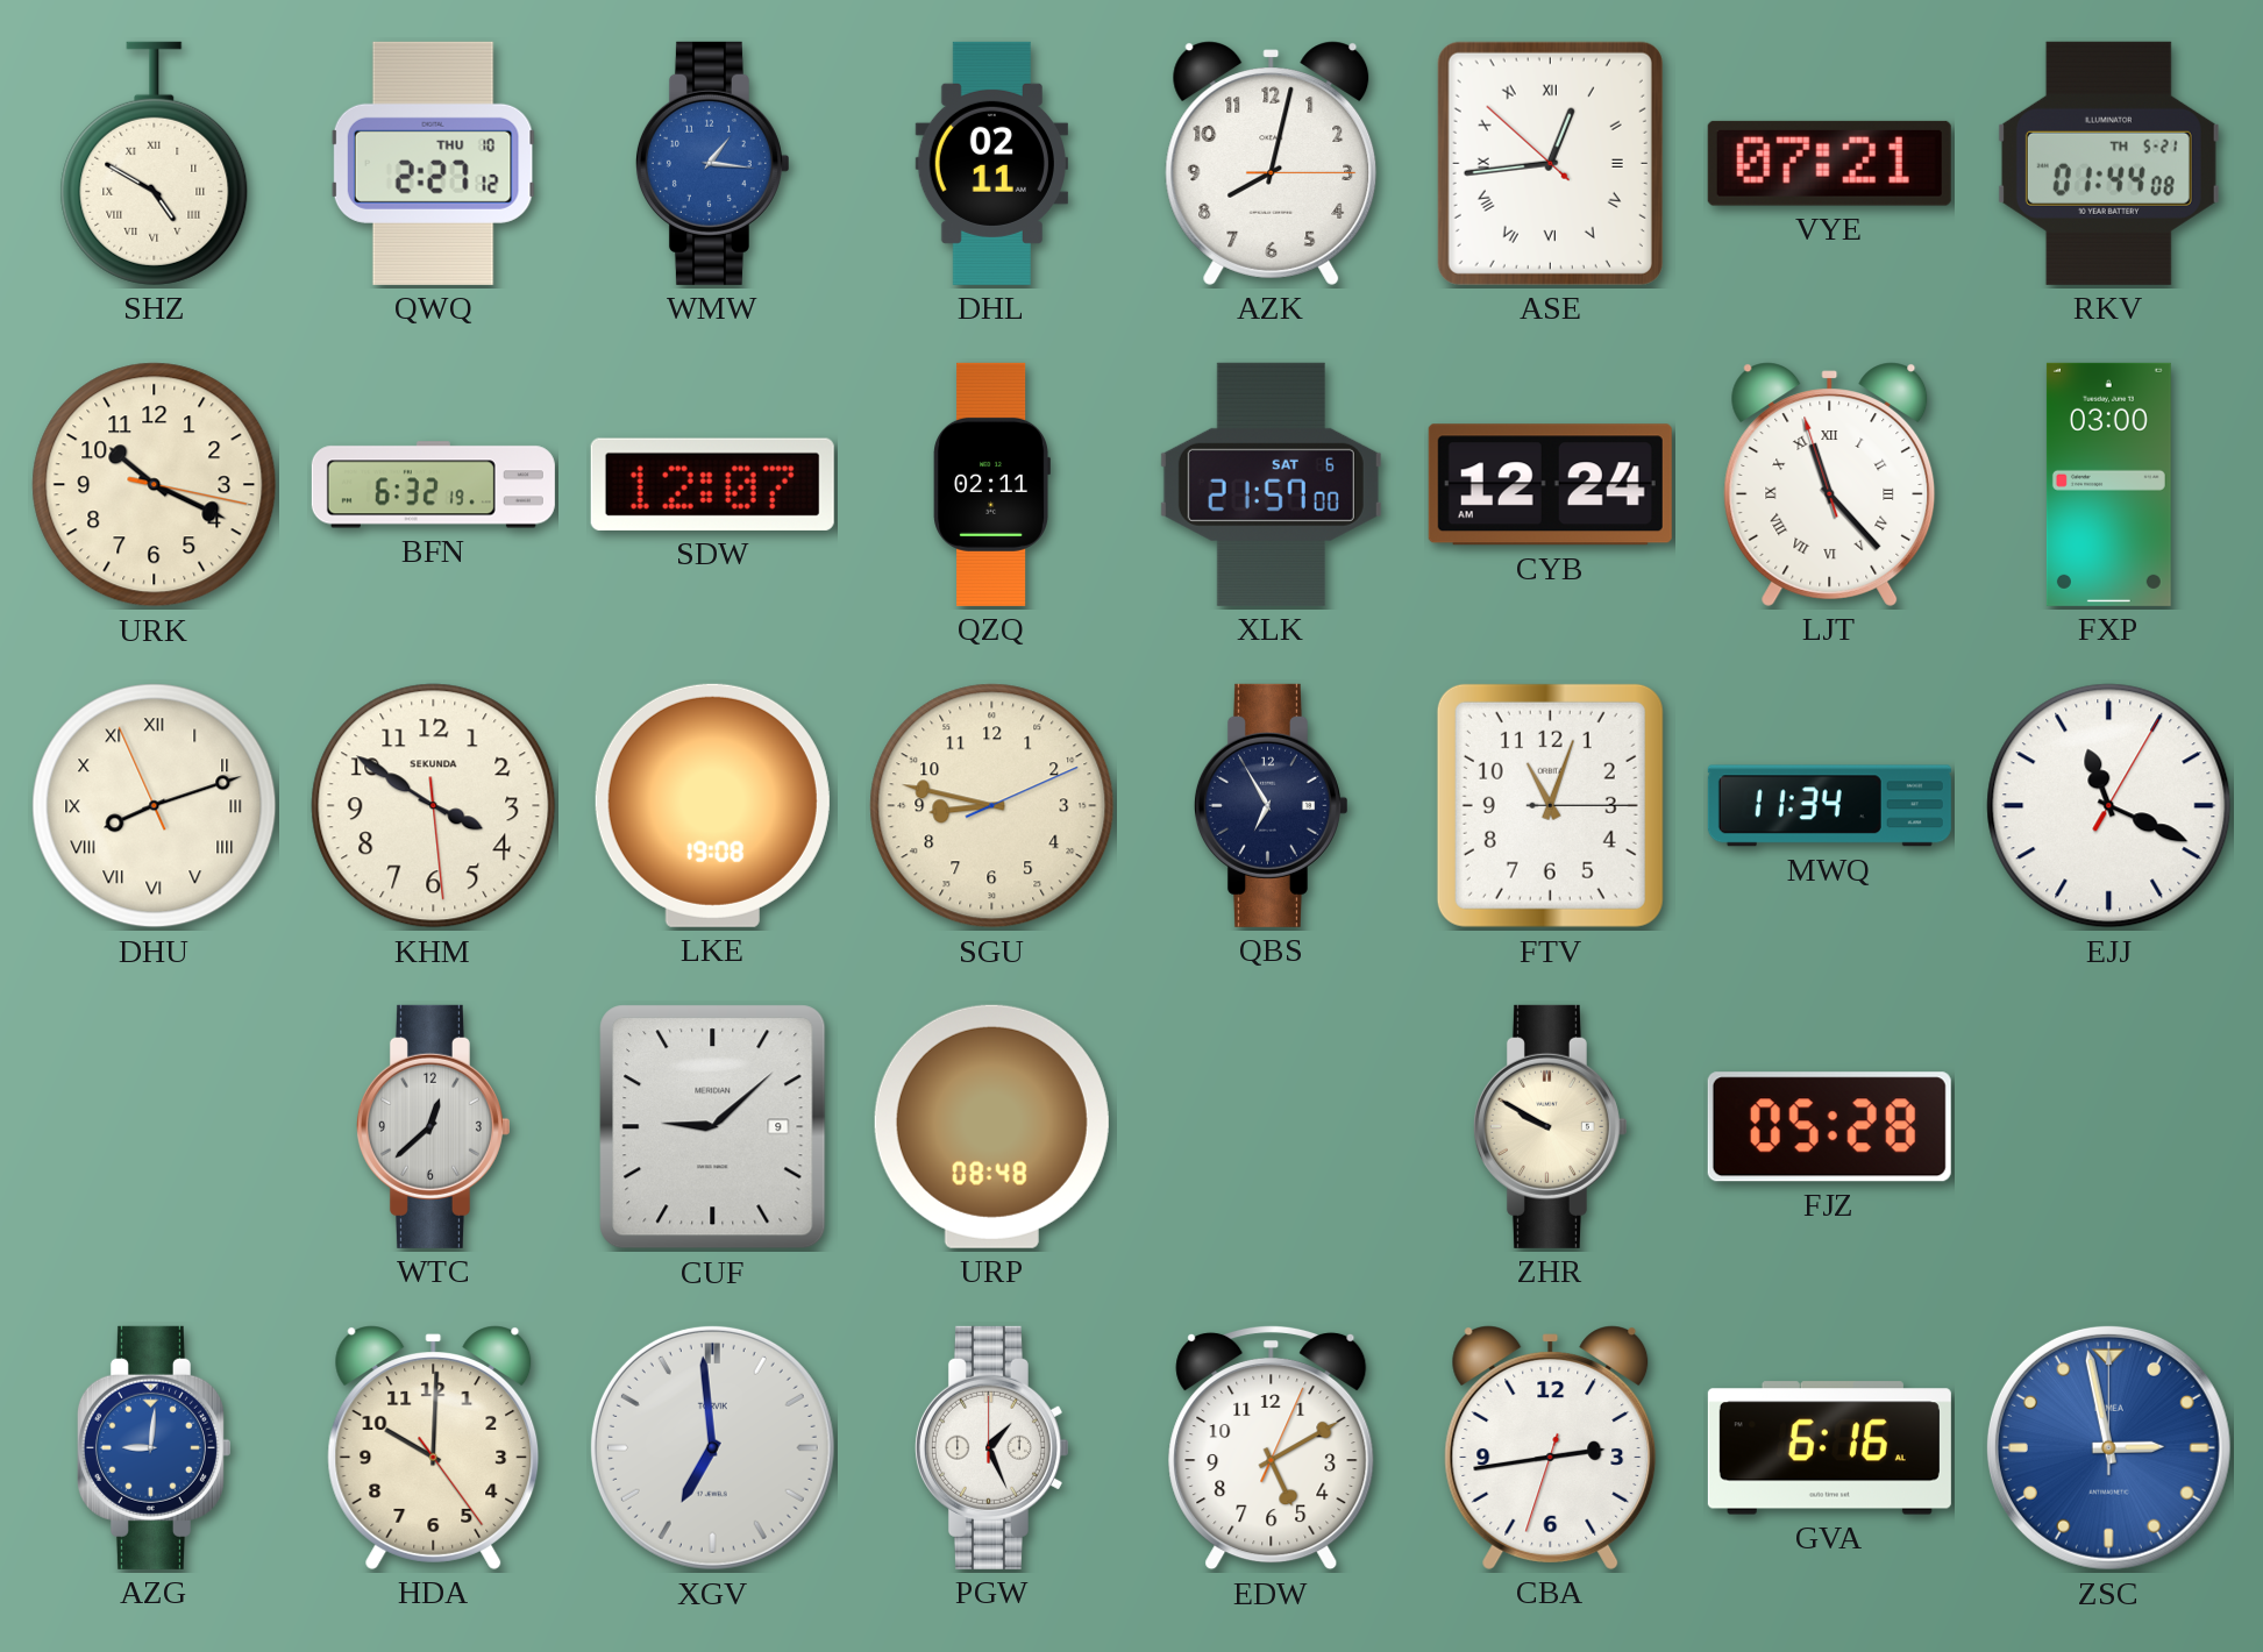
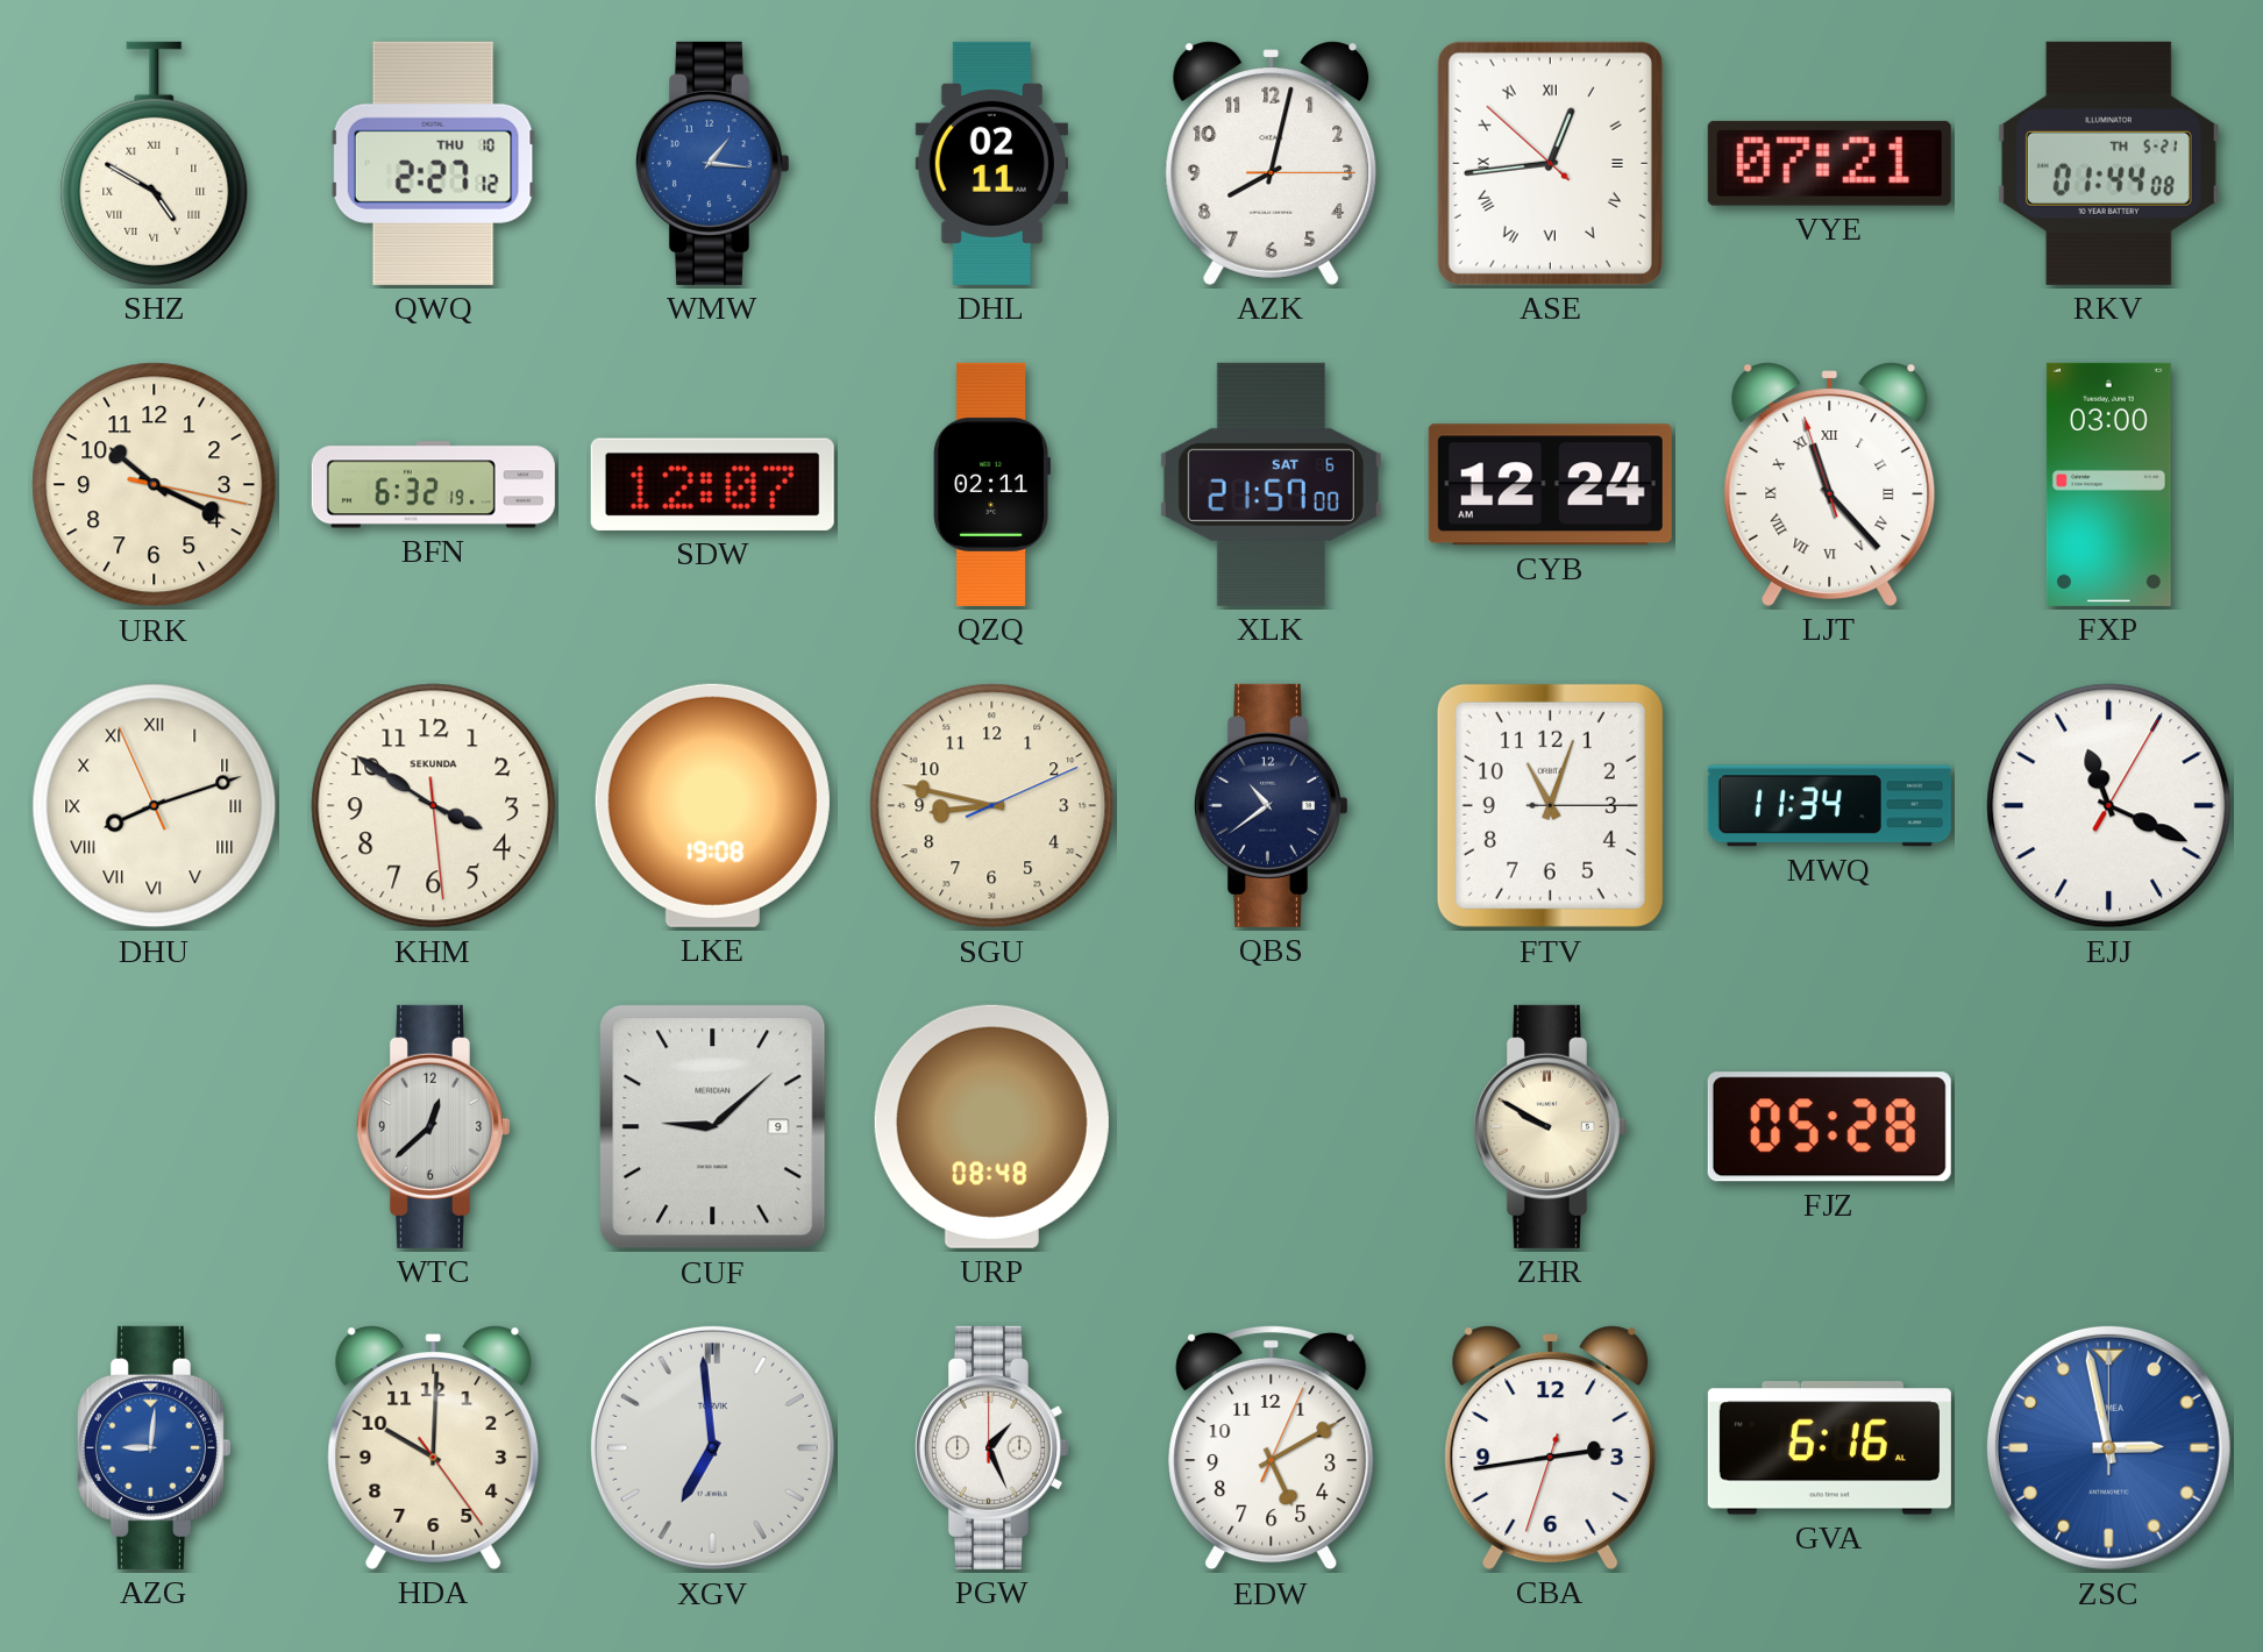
QBS: 6:55 -> 10:39
